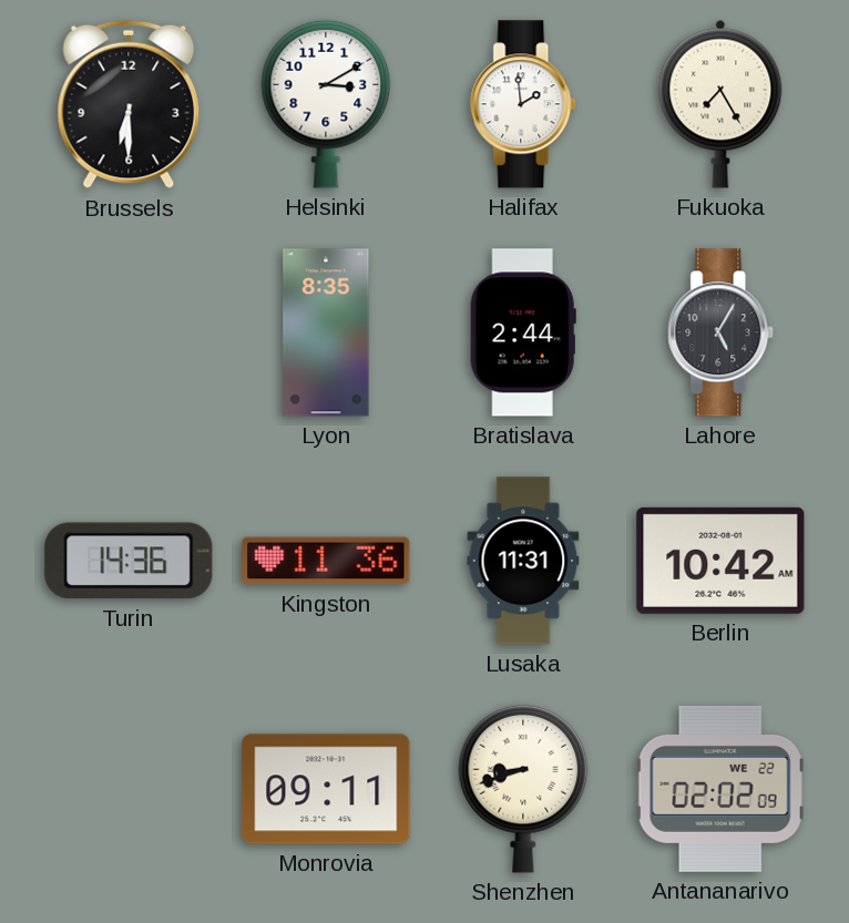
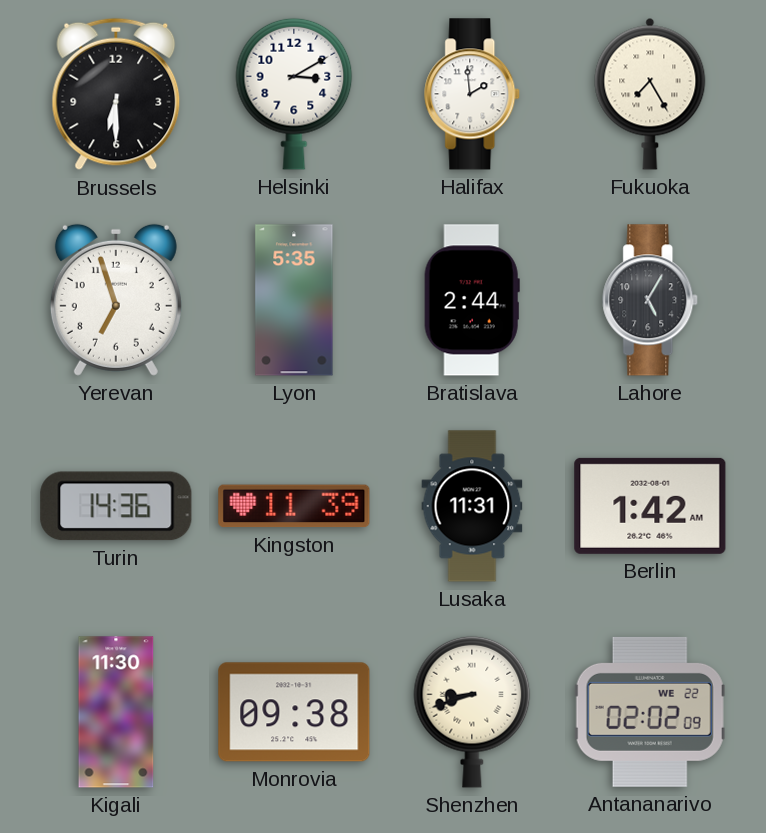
Yerevan: none -> 6:57
Lyon: 8:35 -> 5:35
Kingston: 11:36 -> 11:39
Berlin: 10:42 -> 1:42
Kigali: none -> 11:30
Monrovia: 09:11 -> 09:38
